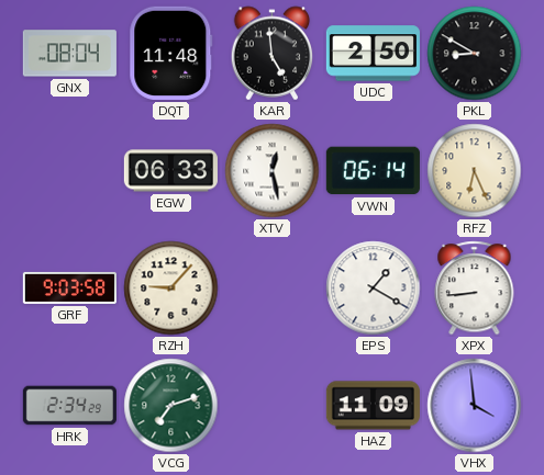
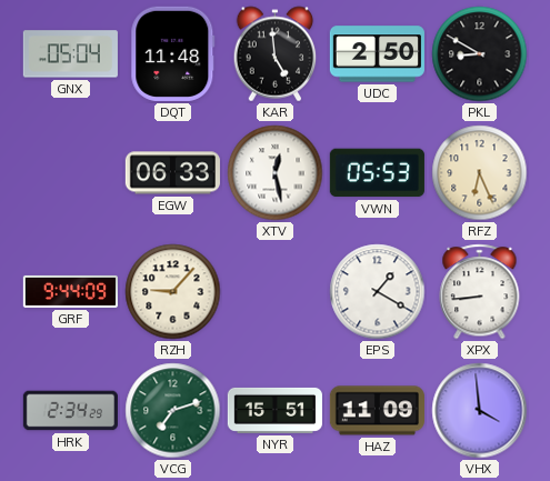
GNX: 08:04 -> 05:04
VWN: 06:14 -> 05:53
GRF: 9:03 -> 9:44
NYR: none -> 15:51
